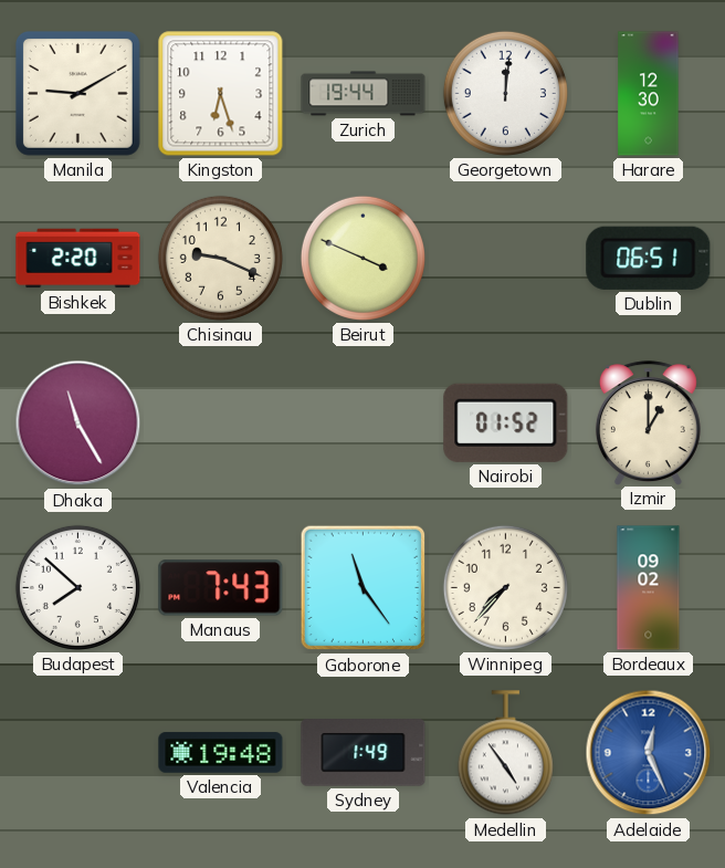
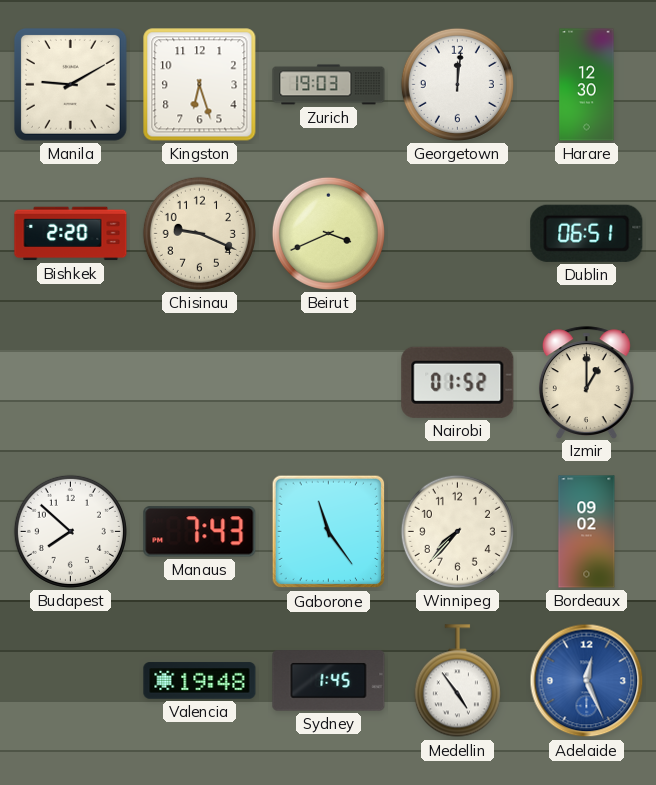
Zurich: 19:44 -> 19:03
Beirut: 3:49 -> 3:41
Dhaka: 11:25 -> none
Sydney: 1:49 -> 1:45
